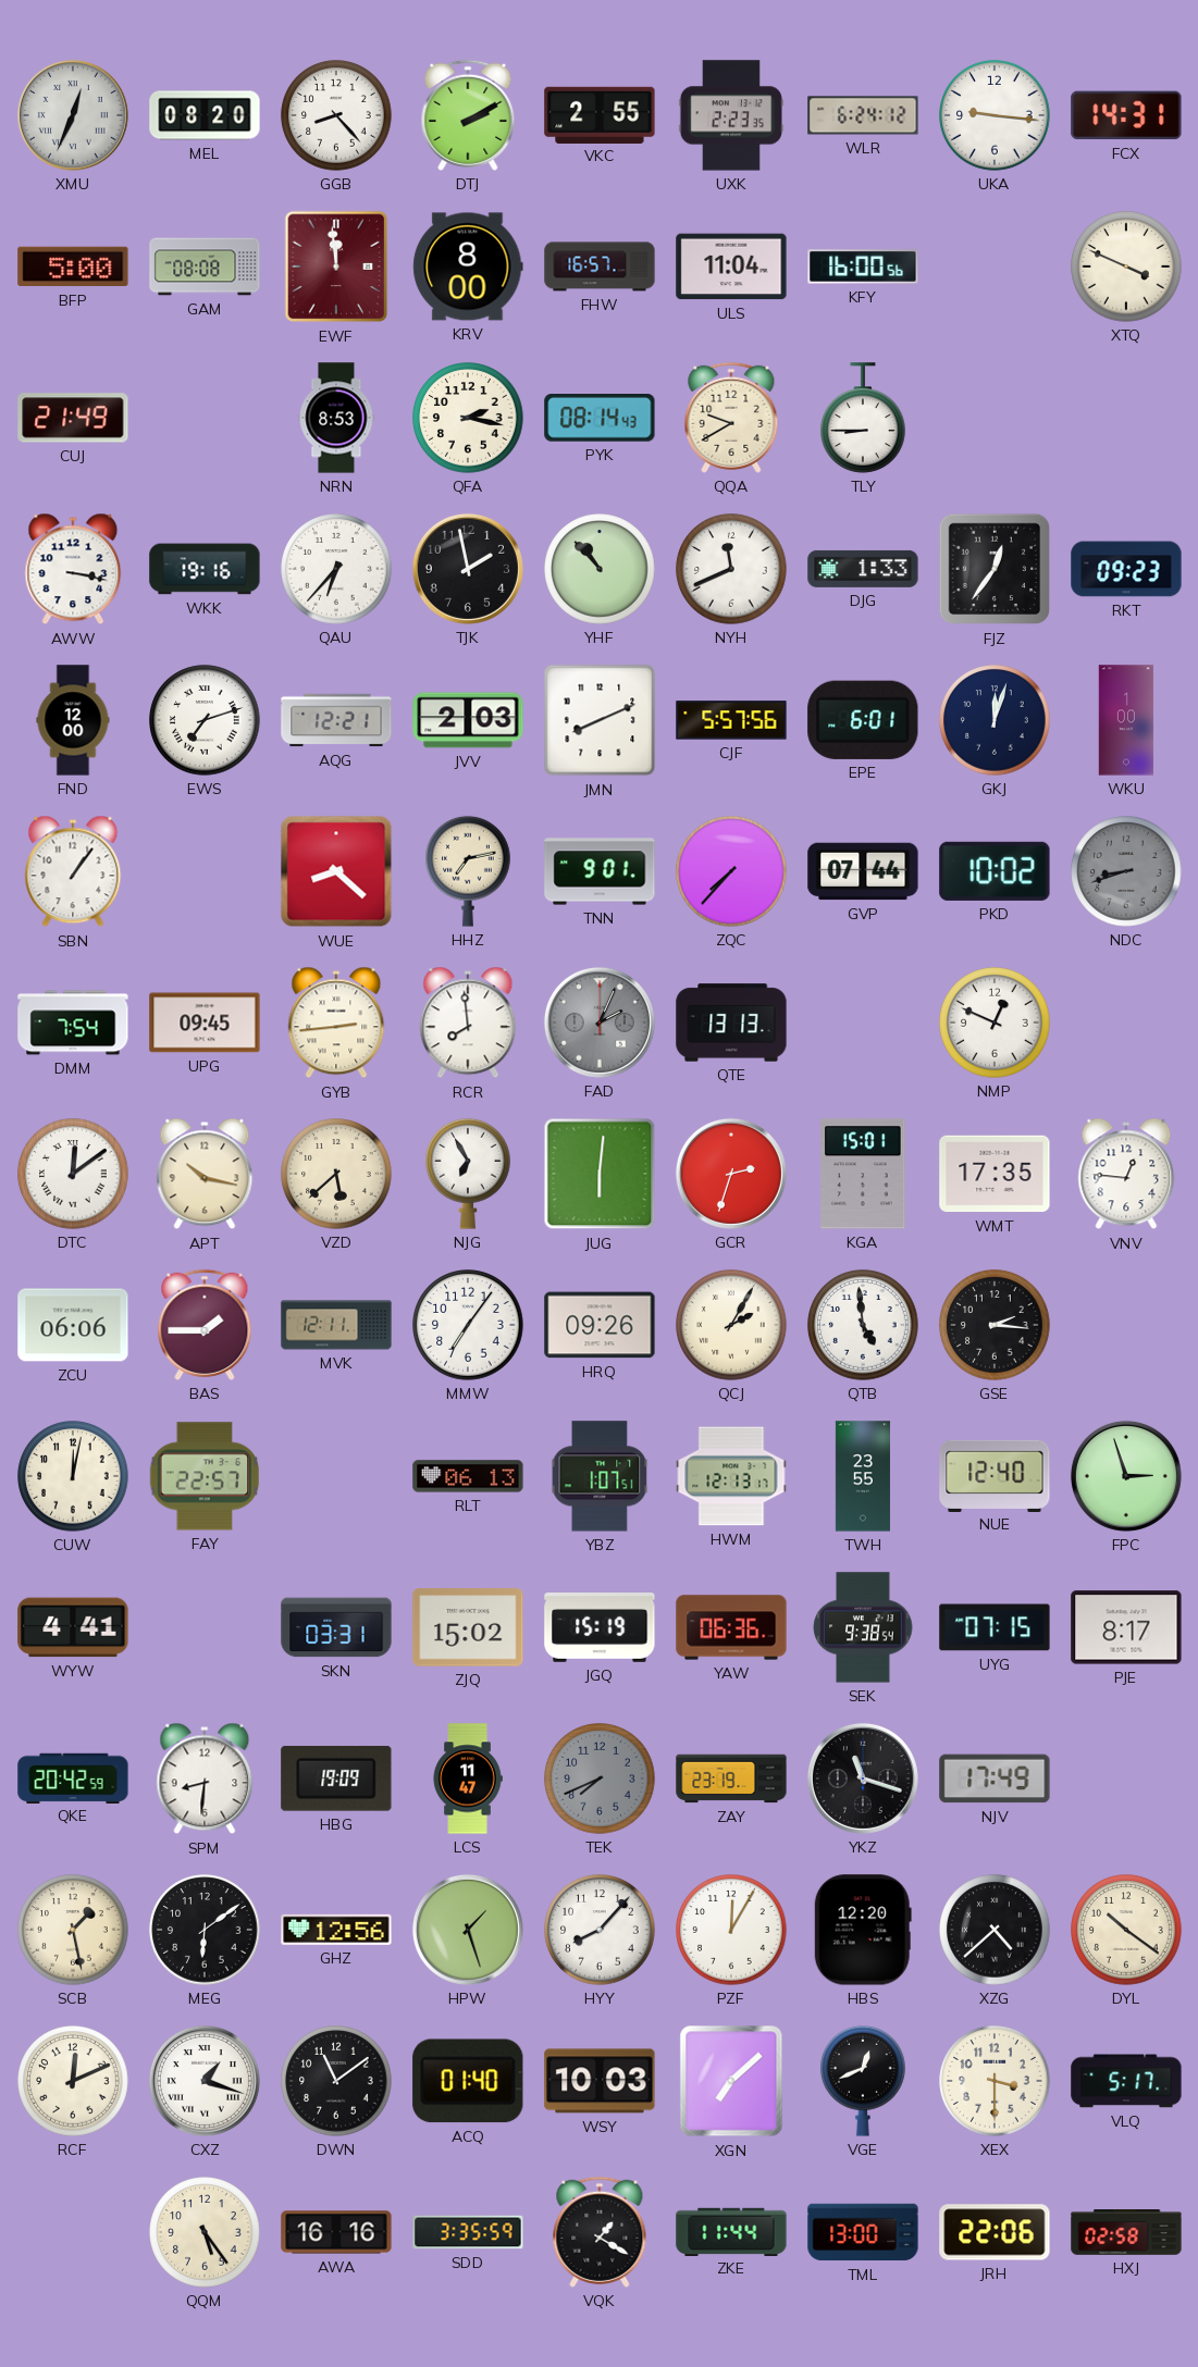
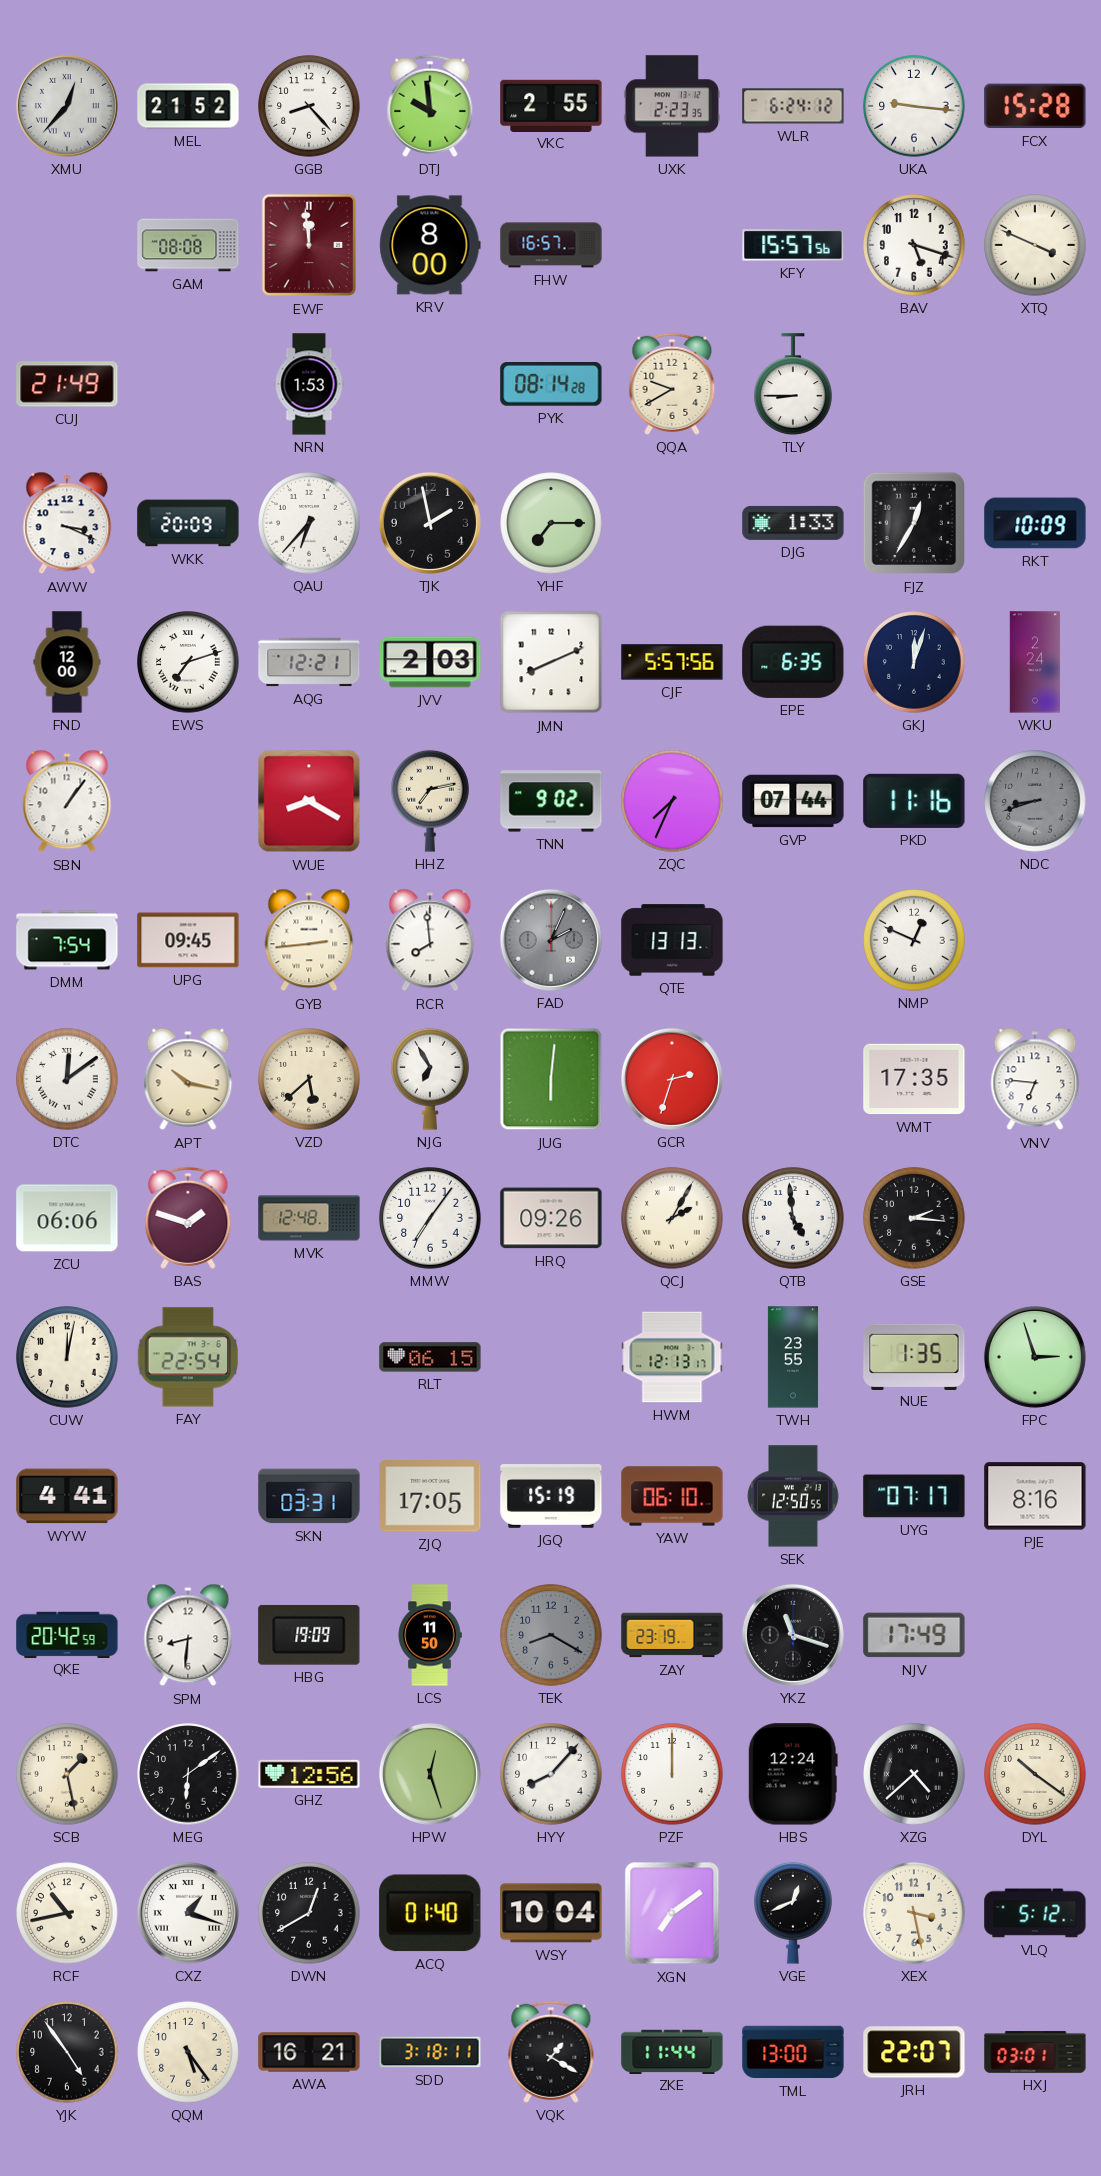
XMU: 12:34 -> 12:37
MEL: 08:20 -> 21:52
DTJ: 2:10 -> 9:59
FCX: 14:31 -> 15:28
BFP: 5:00 -> none
ULS: 11:04 -> none
KFY: 16:00 -> 15:57
BAV: none -> 5:18
NRN: 8:53 -> 1:53
QFA: 2:17 -> none
PYK: 08:14:43 -> 08:14:28
AWW: 3:17 -> 3:19
WKK: 19:16 -> 20:09
YHF: 10:53 -> 7:15
NYH: 11:41 -> none
FJZ: 12:36 -> 12:35
RKT: 09:23 -> 10:09
EPE: 6:01 -> 6:35
WKU: 1:00 -> 2:24
WUE: 8:22 -> 8:20
TNN: 9:01 -> 9:02
ZQC: 7:37 -> 7:34
PKD: 10:02 -> 11:16
KGA: 15:01 -> none
VNV: 12:46 -> 6:46
BAS: 1:45 -> 1:48
MVK: 12:11 -> 12:48
FAY: 22:57 -> 22:54
RLT: 06:13 -> 06:15
YBZ: 1:07 -> none
NUE: 12:40 -> 1:35
ZJQ: 15:02 -> 17:05
YAW: 06:36 -> 06:10
SEK: 9:38 -> 12:50
UYG: 07:15 -> 07:17
PJE: 8:17 -> 8:16
LCS: 11:47 -> 11:50
TEK: 7:41 -> 8:20
HPW: 1:27 -> 12:27
PZF: 12:05 -> 12:00
HBS: 12:20 -> 12:24
RCF: 12:11 -> 10:43
DWN: 11:09 -> 12:40
WSY: 10:03 -> 10:04
XGN: 7:08 -> 7:09
XEX: 3:30 -> 3:28
VLQ: 5:17 -> 5:12
YJK: none -> 4:54
AWA: 16:16 -> 16:21
SDD: 3:35 -> 3:18
JRH: 22:06 -> 22:07
HXJ: 02:58 -> 03:01
